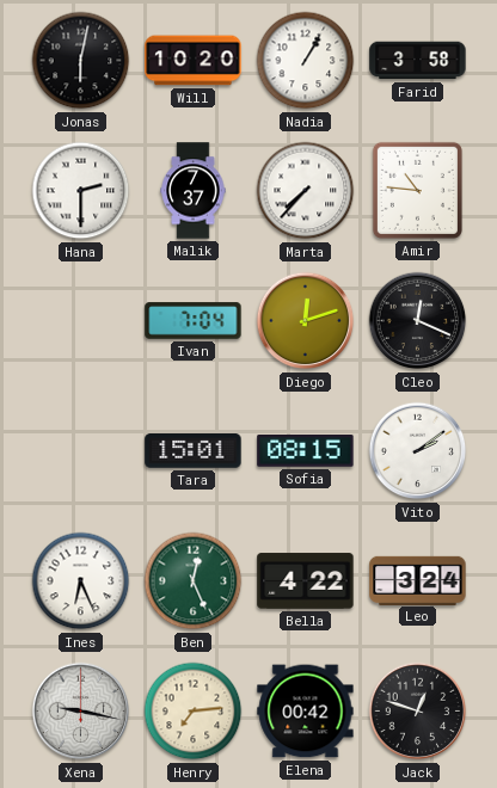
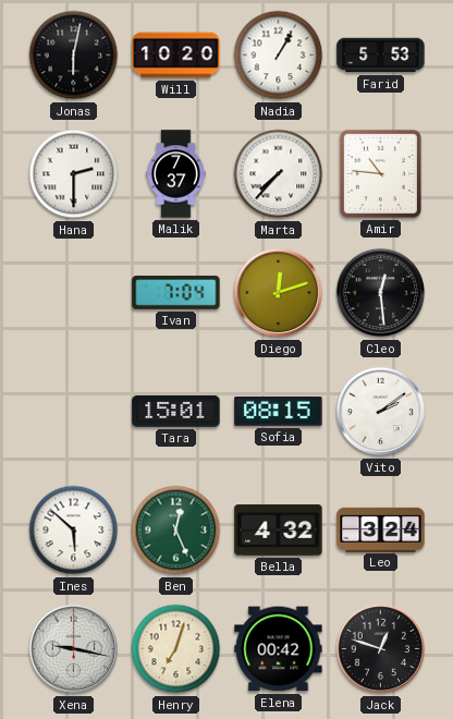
Farid: 3:58 -> 5:53
Cleo: 12:19 -> 12:29
Ines: 6:26 -> 5:52
Bella: 4:22 -> 4:32
Henry: 7:14 -> 7:03
